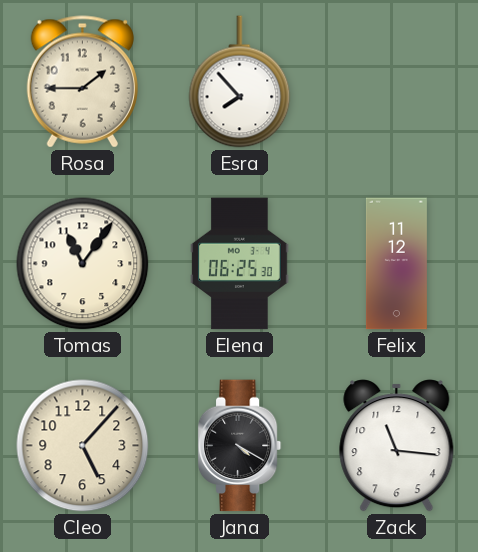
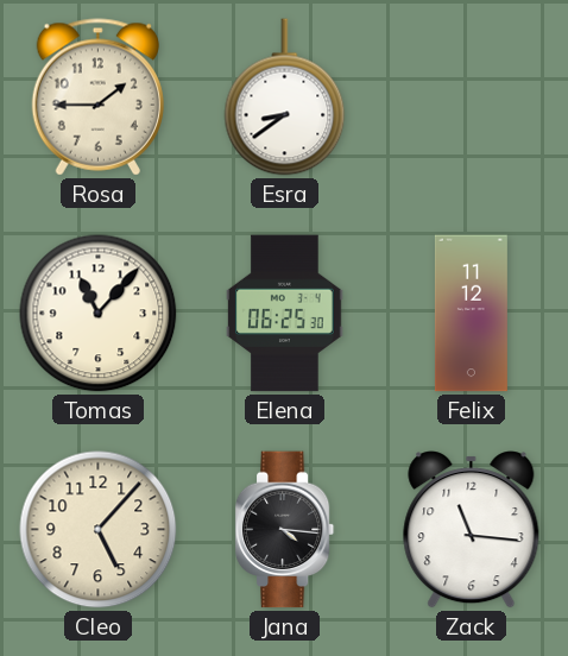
Esra: 7:53 -> 8:39
Tomas: 11:06 -> 11:07
Jana: 4:20 -> 4:16
